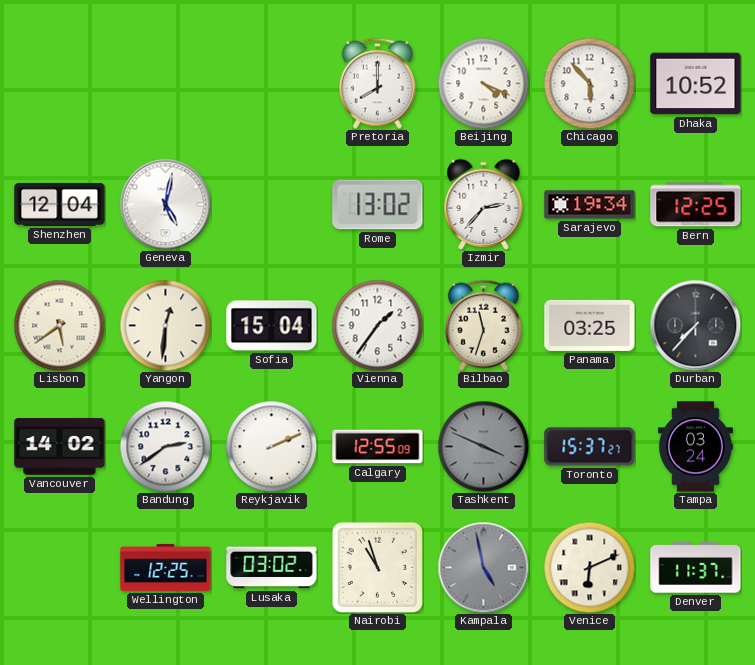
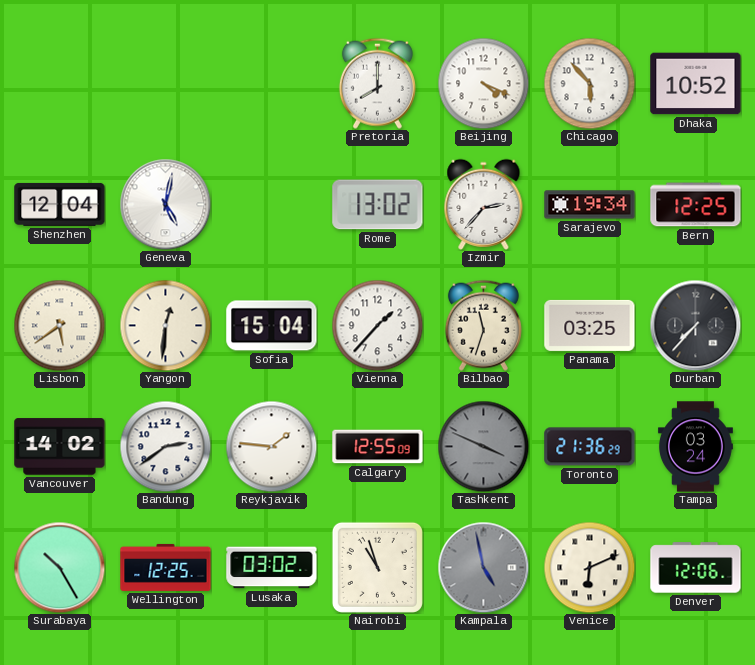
Vienna: 1:36 -> 1:37
Reykjavik: 2:11 -> 1:46
Toronto: 15:37 -> 21:36
Surabaya: none -> 10:25
Denver: 11:37 -> 12:06
